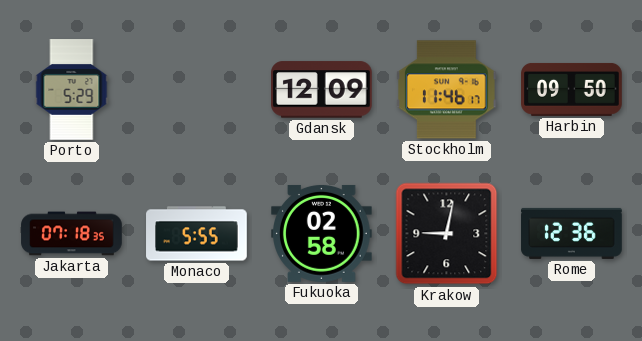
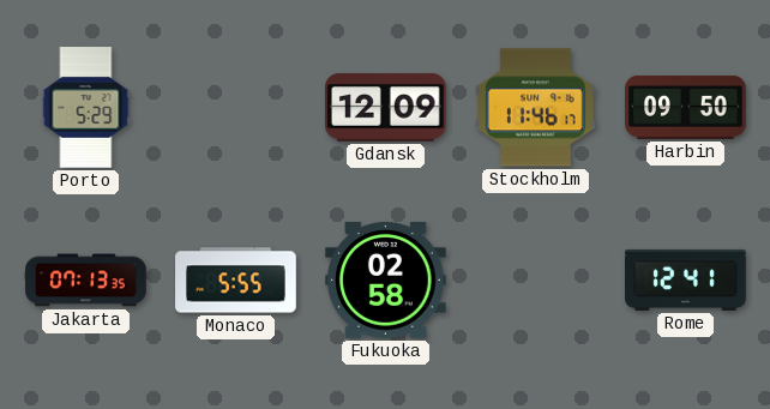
Jakarta: 07:18 -> 07:13
Krakow: 9:02 -> none
Rome: 12:36 -> 12:41
